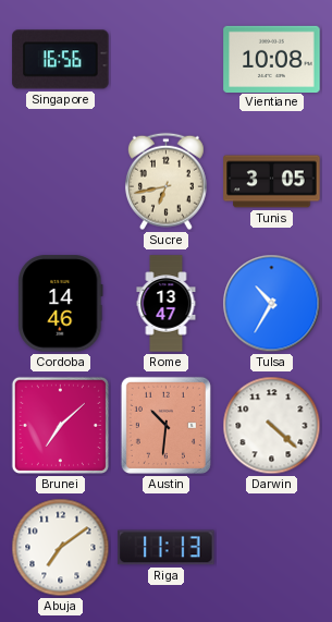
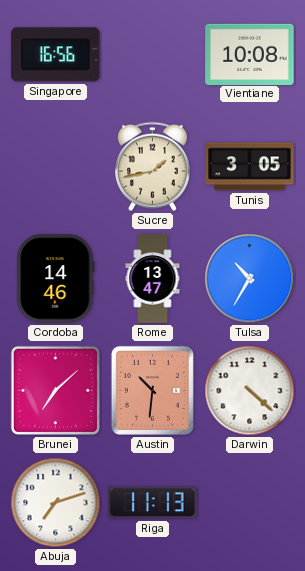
Sucre: 6:43 -> 1:43
Abuja: 7:09 -> 7:12
